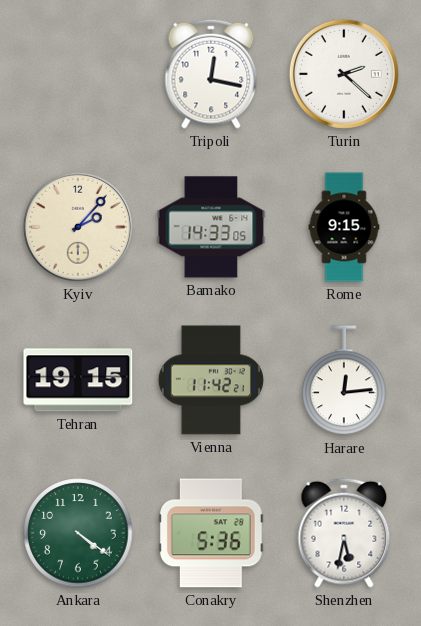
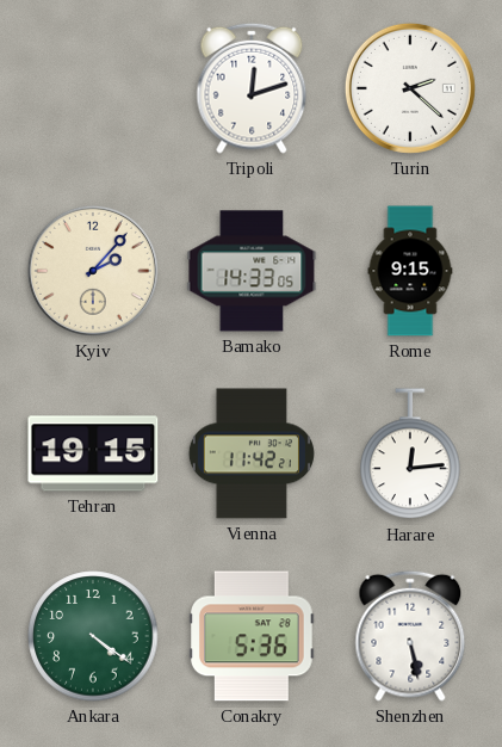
Tripoli: 12:17 -> 12:12
Shenzhen: 5:32 -> 5:28
